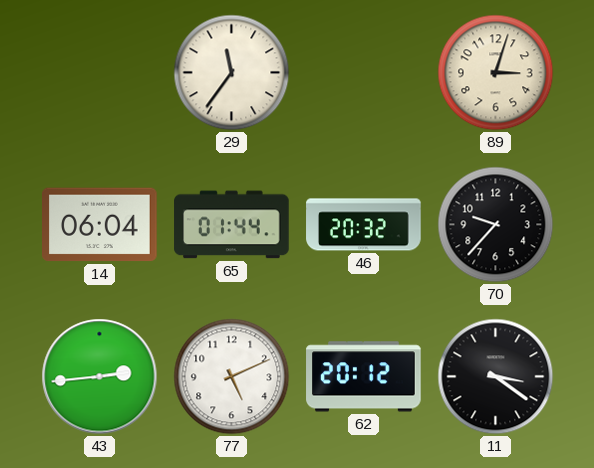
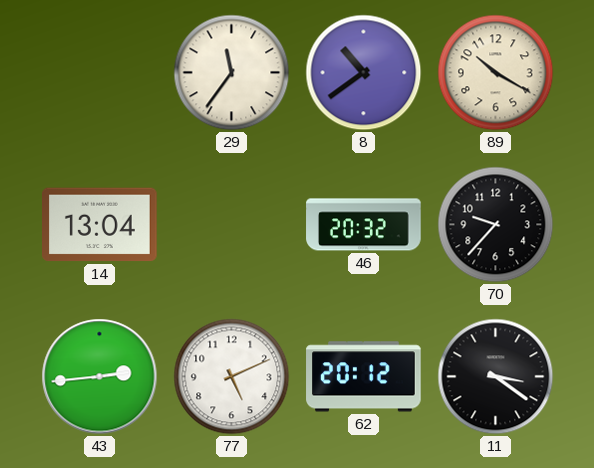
8: none -> 10:39
89: 3:03 -> 10:20
14: 06:04 -> 13:04
65: 01:44 -> none
